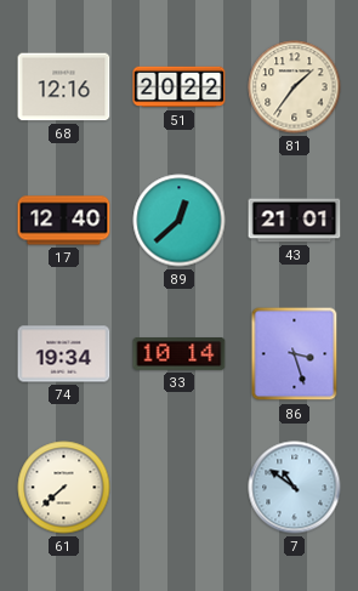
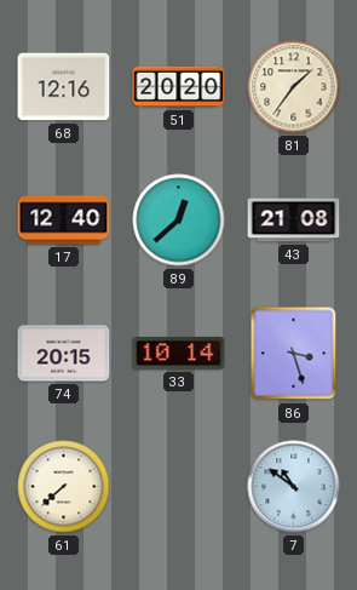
51: 20:22 -> 20:20
43: 21:01 -> 21:08
74: 19:34 -> 20:15
